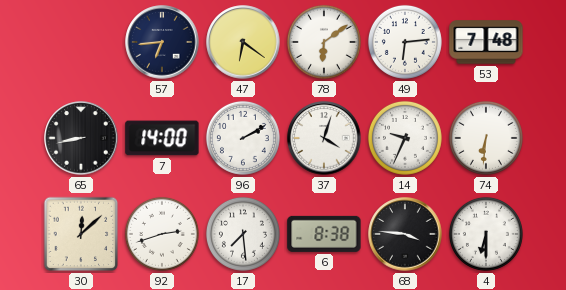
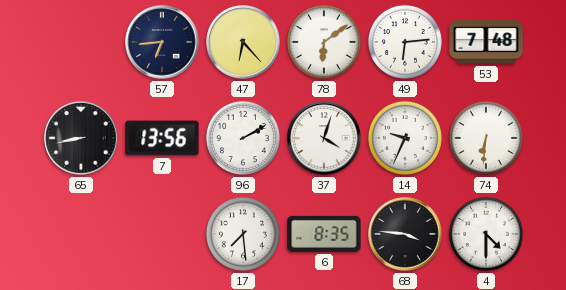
47: 6:21 -> 6:23
7: 14:00 -> 13:56
30: 12:08 -> none
92: 2:42 -> none
6: 8:38 -> 8:35
4: 6:30 -> 4:30
